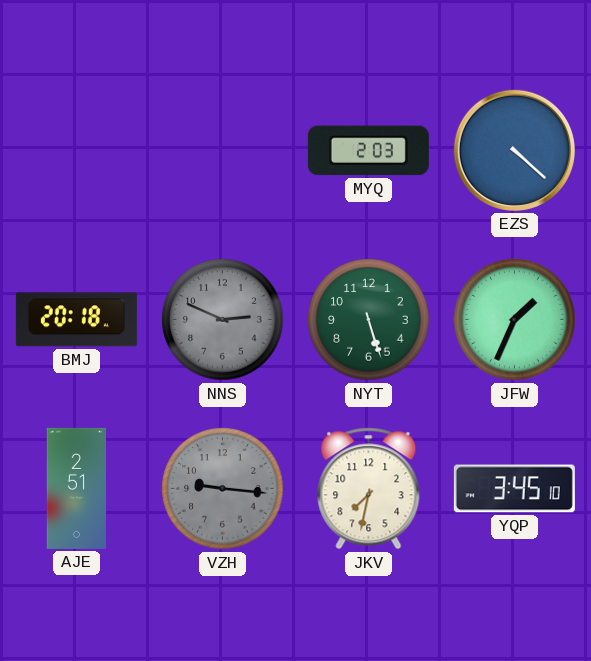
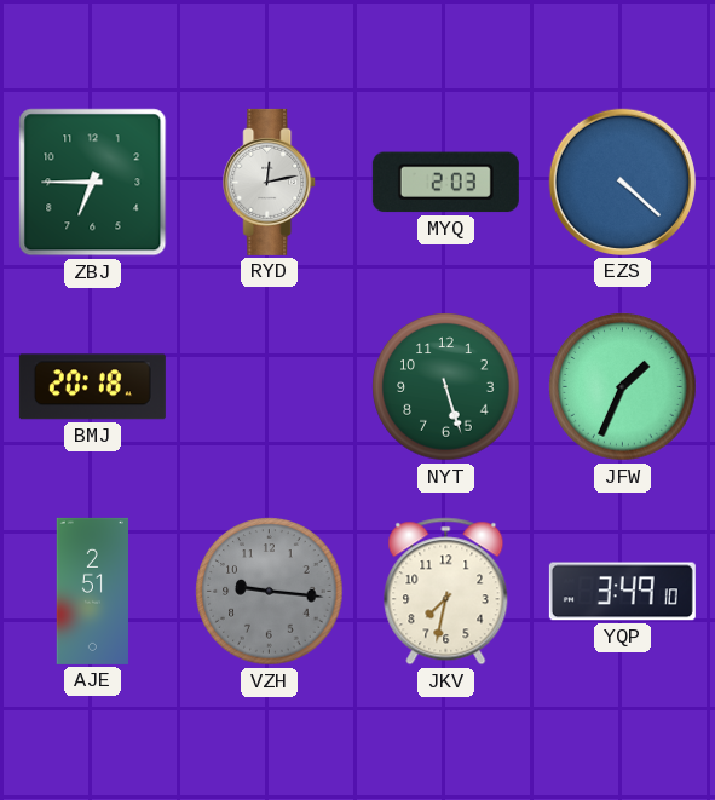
ZBJ: none -> 6:45
RYD: none -> 12:13
NNS: 2:49 -> none
YQP: 3:45 -> 3:49
